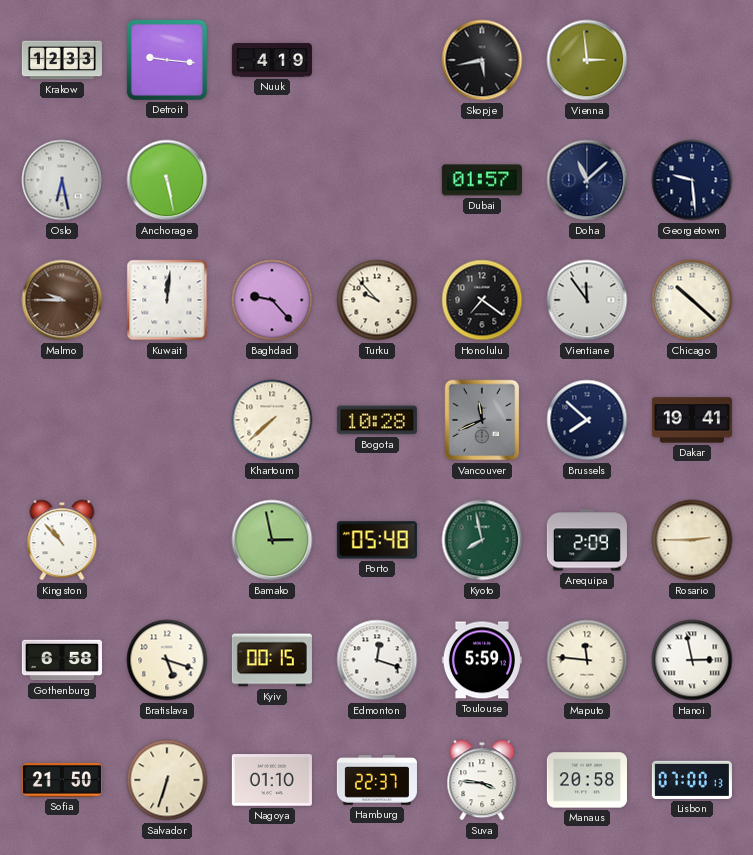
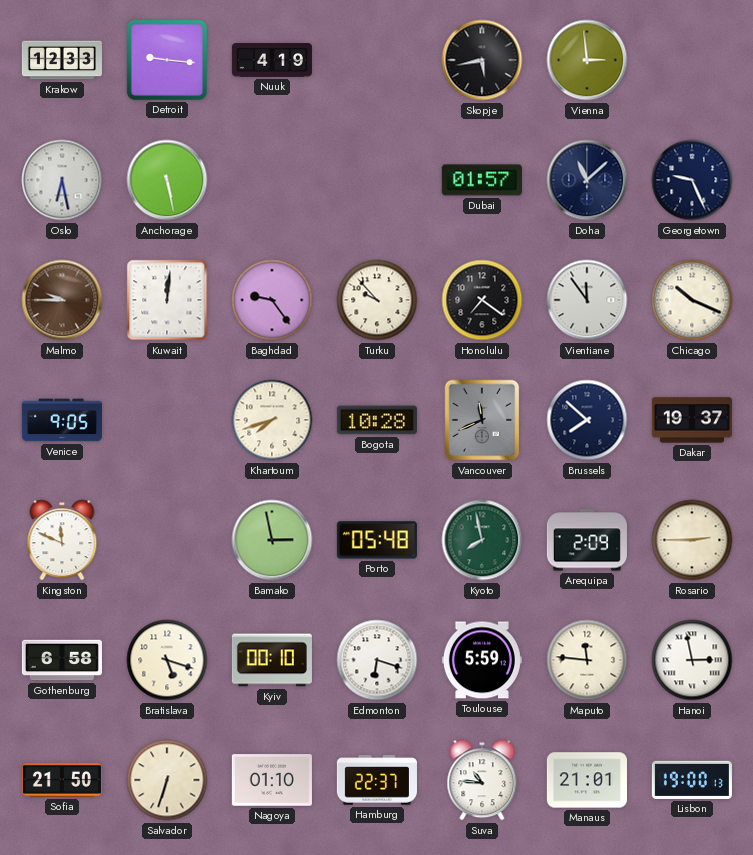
Georgetown: 9:29 -> 9:26
Baghdad: 9:23 -> 9:24
Chicago: 10:22 -> 10:19
Venice: none -> 9:05
Khartoum: 7:38 -> 7:42
Dakar: 19:41 -> 19:37
Kingston: 10:53 -> 11:49
Kyiv: 00:15 -> 00:10
Edmonton: 12:18 -> 6:18
Suva: 3:46 -> 10:46
Manaus: 20:58 -> 21:01
Lisbon: 07:00 -> 19:00
